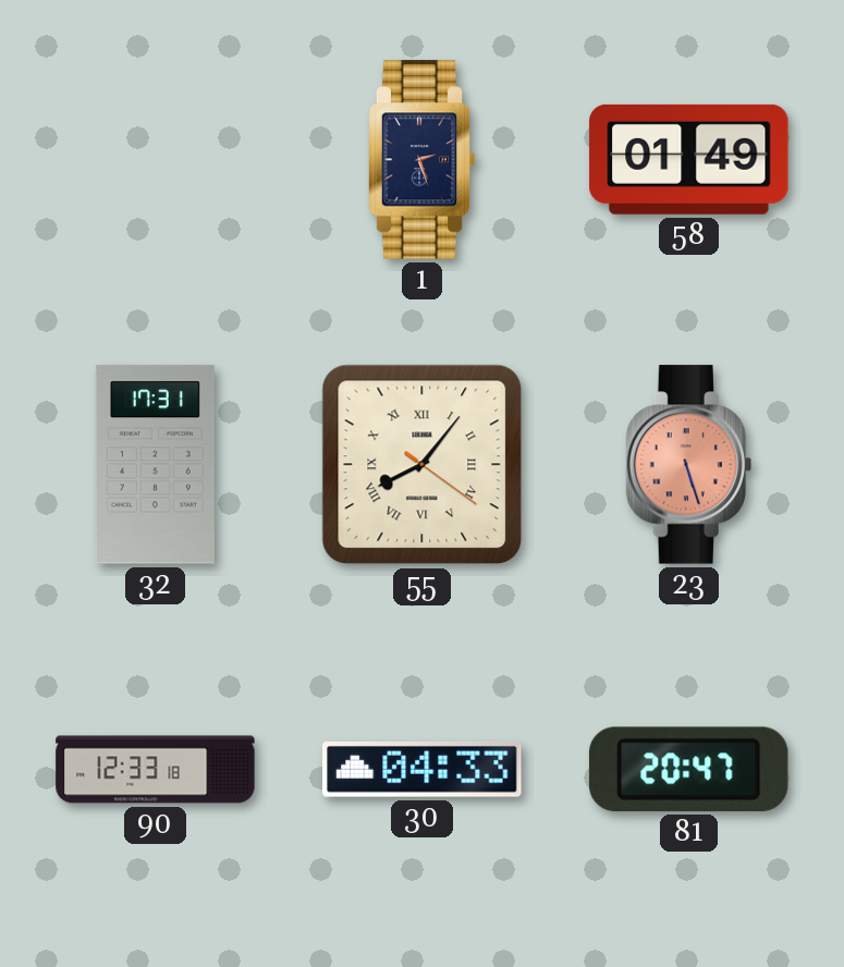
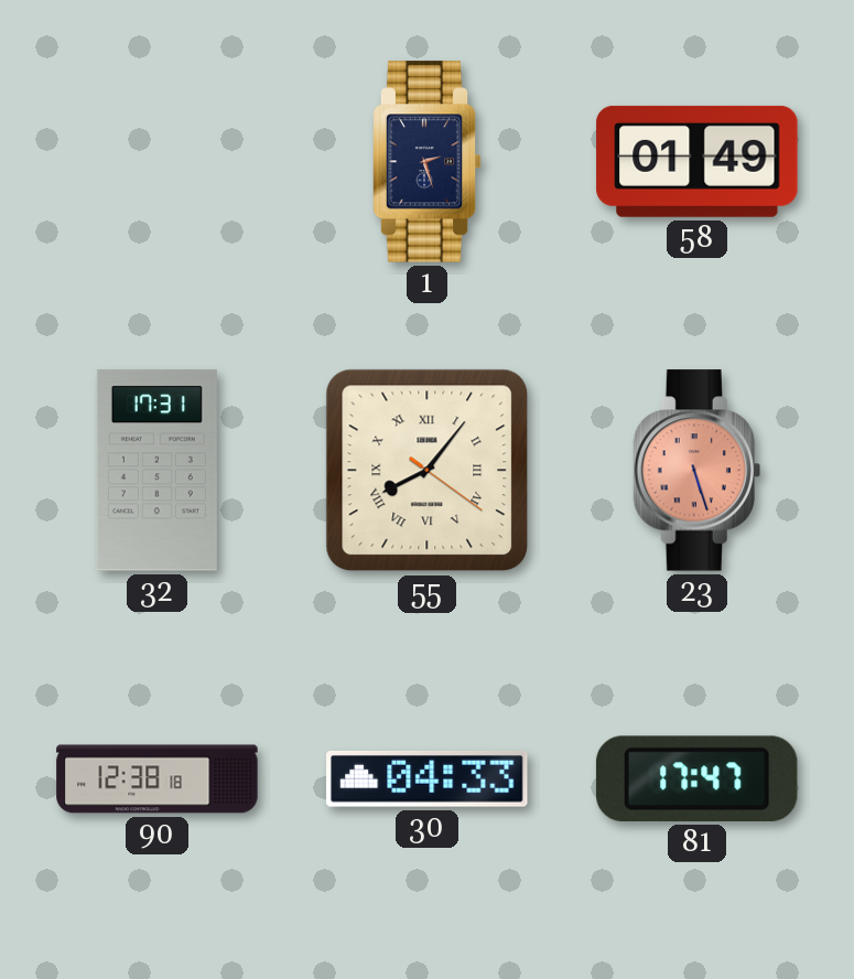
90: 12:33 -> 12:38
81: 20:47 -> 17:47
